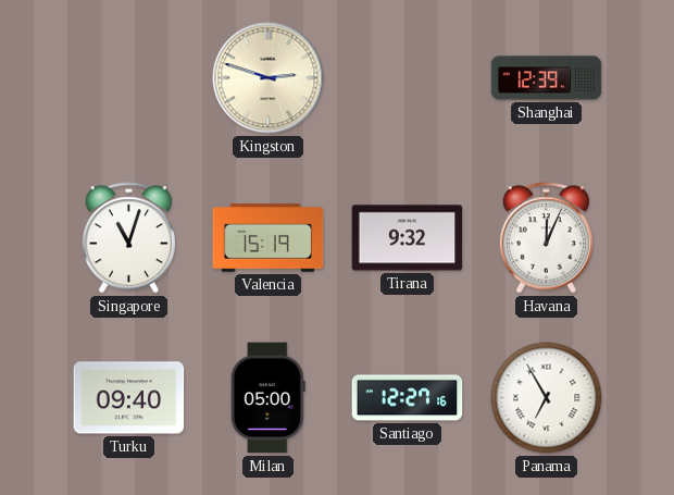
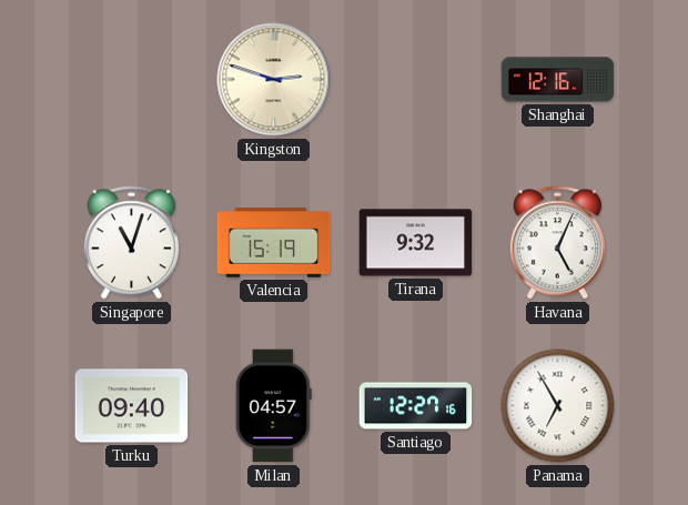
Shanghai: 12:39 -> 12:16
Havana: 12:04 -> 5:04
Milan: 05:00 -> 04:57
